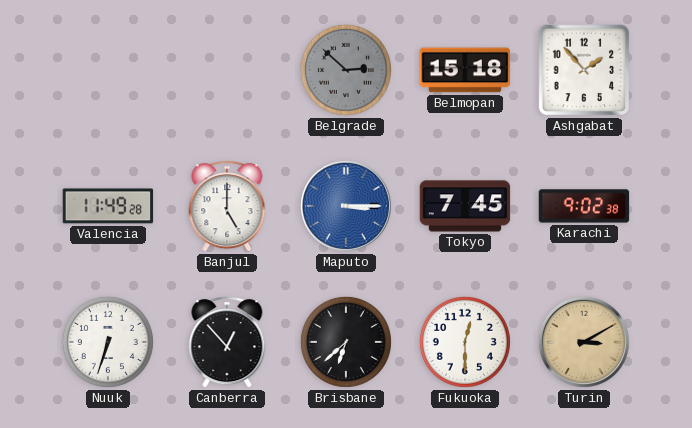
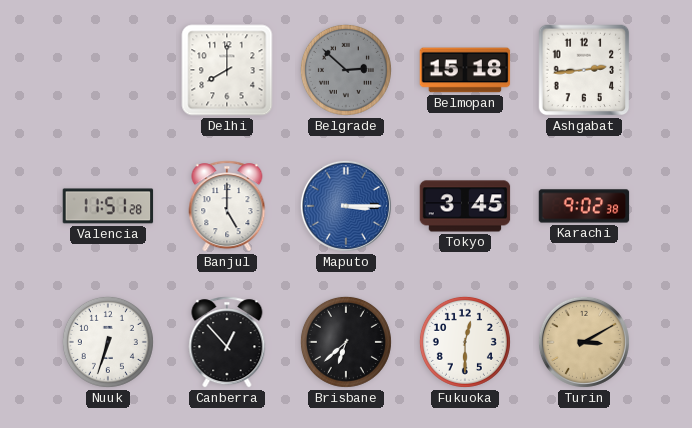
Delhi: none -> 8:00
Ashgabat: 1:53 -> 2:44
Valencia: 11:49 -> 11:51
Tokyo: 7:45 -> 3:45
